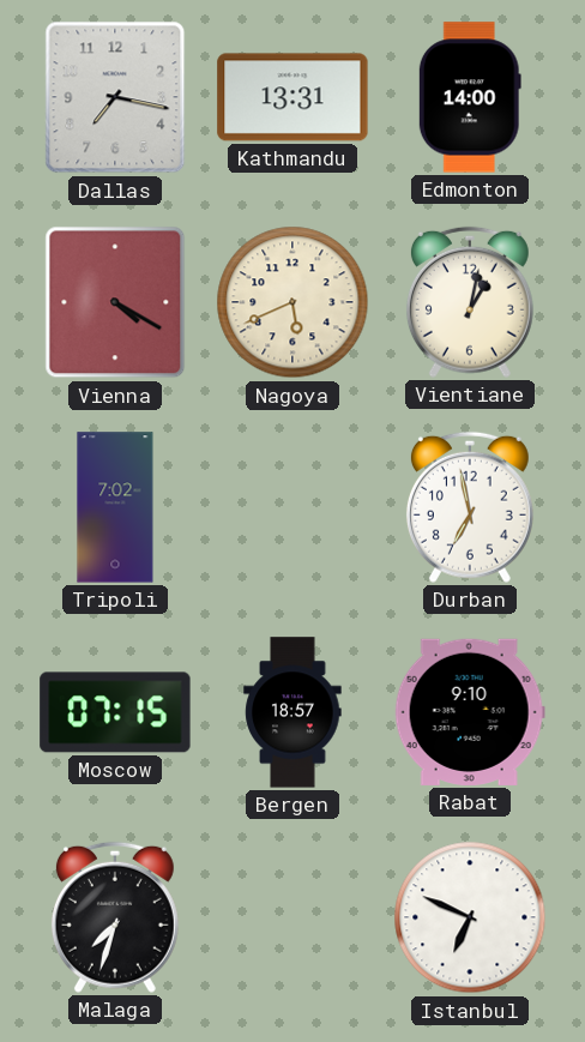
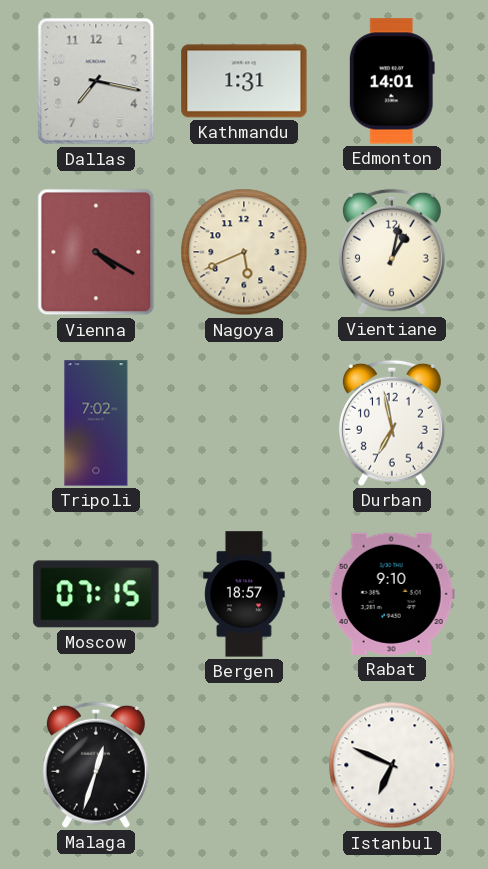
Kathmandu: 13:31 -> 1:31
Edmonton: 14:00 -> 14:01
Malaga: 7:33 -> 12:33
